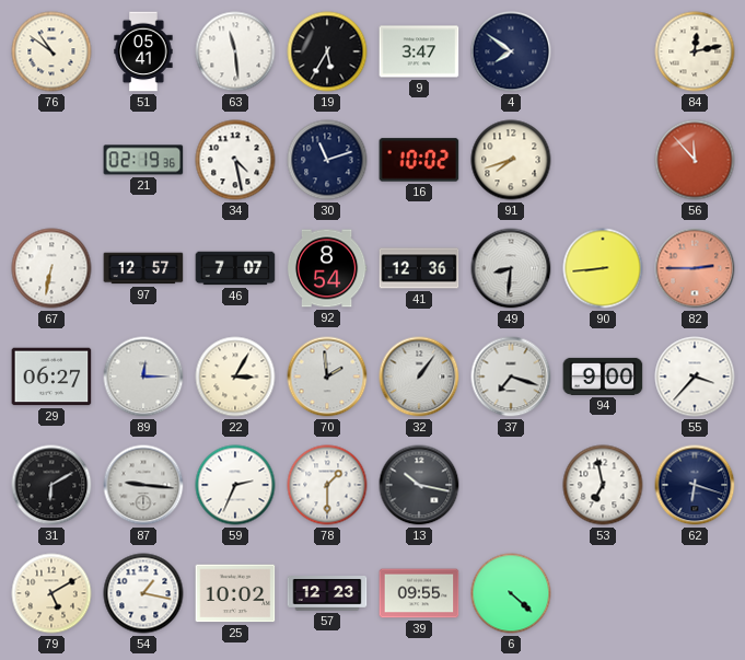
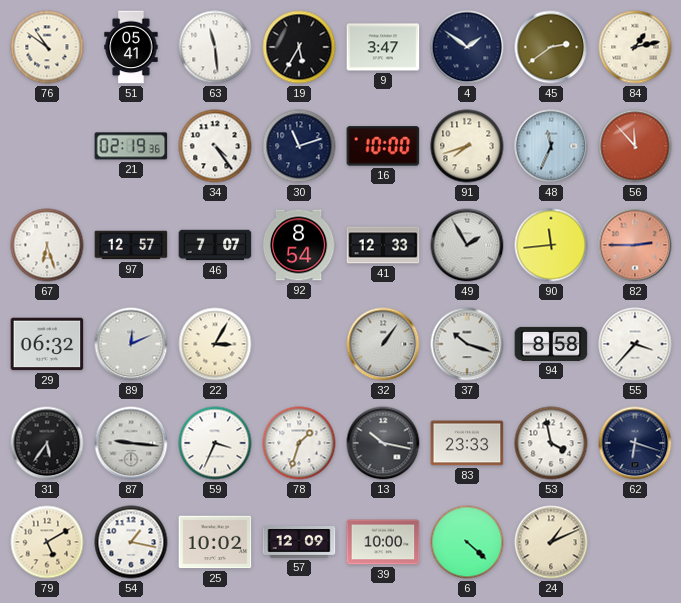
4: 7:51 -> 1:51
45: none -> 2:39
84: 12:13 -> 1:13
34: 4:28 -> 4:24
16: 10:02 -> 10:00
48: none -> 11:34
67: 6:32 -> 6:27
41: 12:36 -> 12:33
49: 8:31 -> 1:55
90: 8:44 -> 11:44
29: 06:27 -> 06:32
89: 12:15 -> 12:11
70: 1:59 -> none
37: 7:18 -> 10:18
94: 9:00 -> 8:58
31: 6:10 -> 5:36
59: 2:34 -> 3:34
78: 1:30 -> 1:33
83: none -> 23:33
53: 6:58 -> 3:58
57: 12:23 -> 12:09
39: 09:55 -> 10:00
24: none -> 1:11
